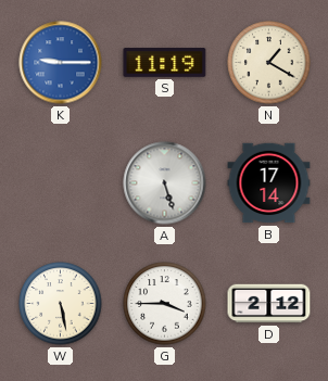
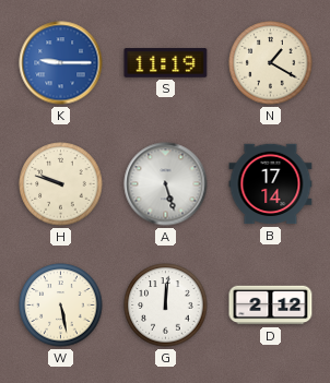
H: none -> 9:48
G: 3:45 -> 12:01
